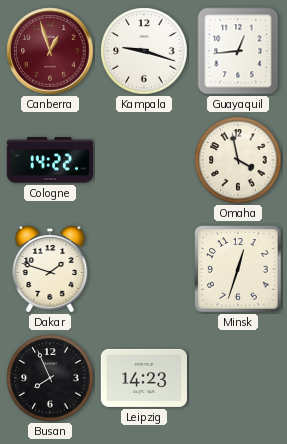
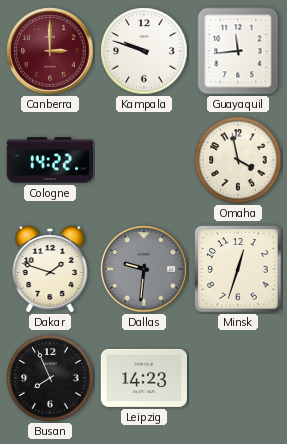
Canberra: 12:57 -> 3:00
Kampala: 9:18 -> 9:48
Guayaquil: 12:44 -> 11:44
Dallas: none -> 9:31
